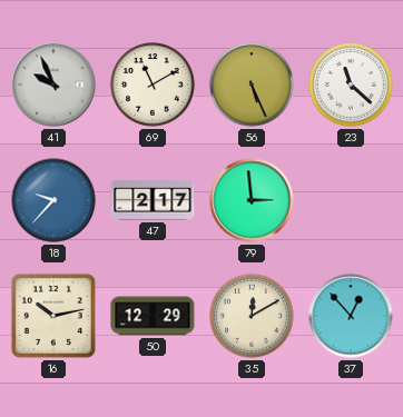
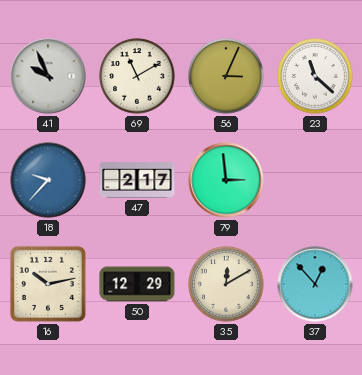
56: 5:26 -> 3:04
